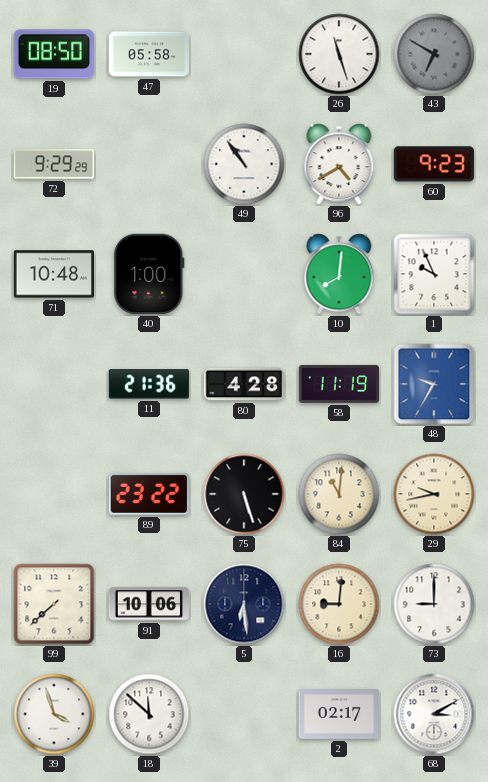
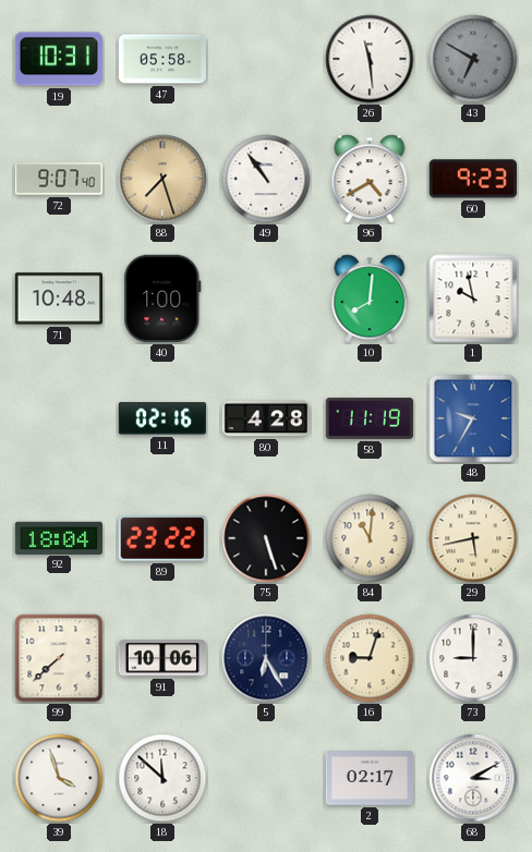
19: 08:50 -> 10:31
26: 11:27 -> 11:29
72: 9:29 -> 9:07
88: none -> 7:27
1: 9:56 -> 9:58
11: 21:36 -> 02:16
92: none -> 18:04
29: 9:43 -> 5:43
5: 6:29 -> 6:25
16: 9:01 -> 9:03
